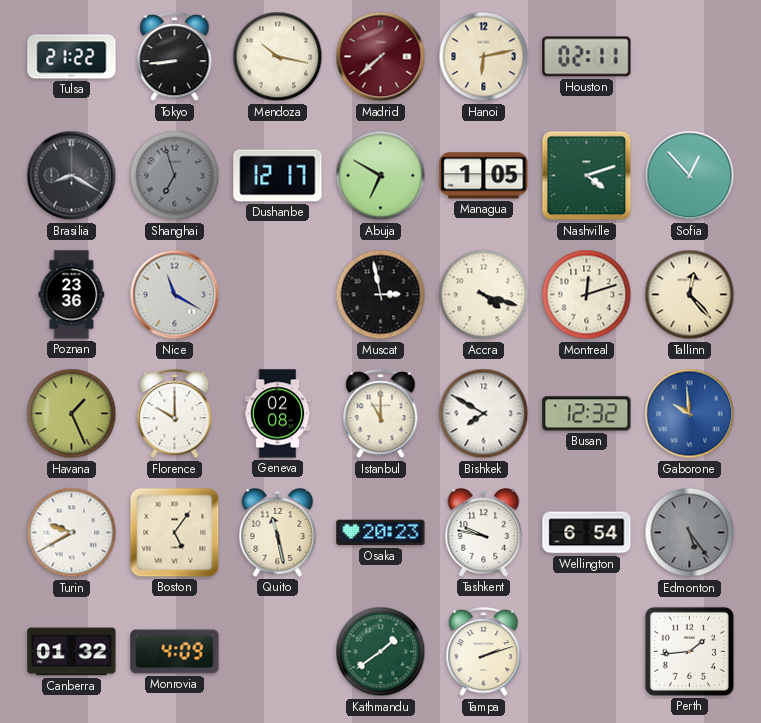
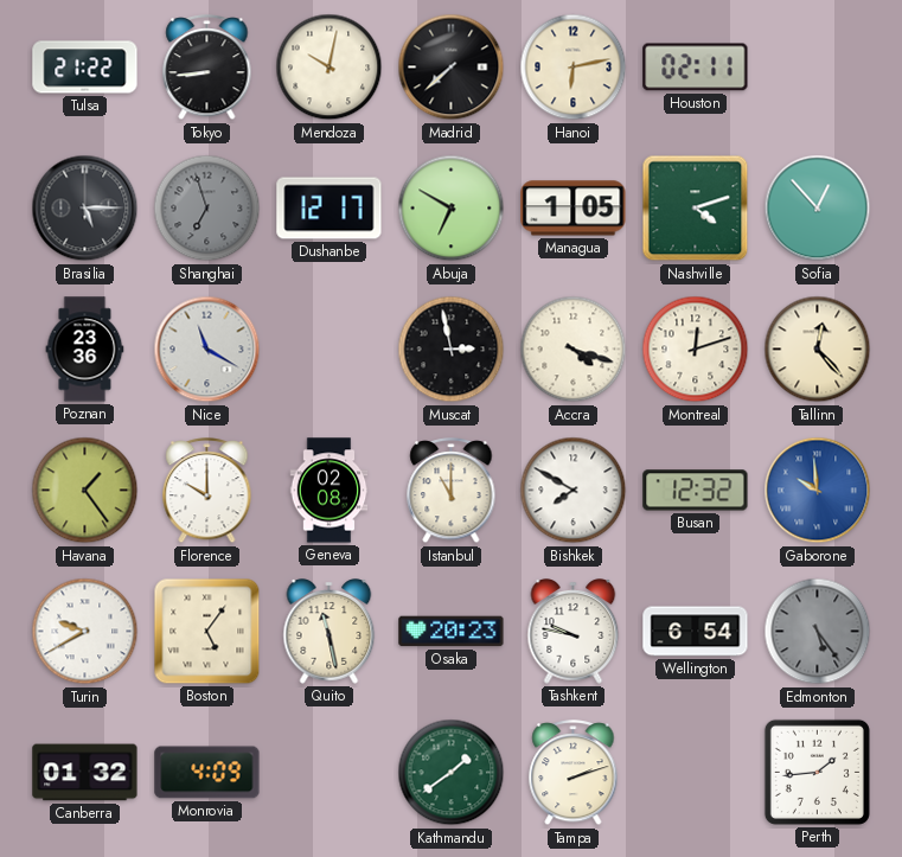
Mendoza: 10:17 -> 10:02
Madrid dial: burgundy -> black
Brasilia: 8:20 -> 5:15
Havana: 1:26 -> 1:24
